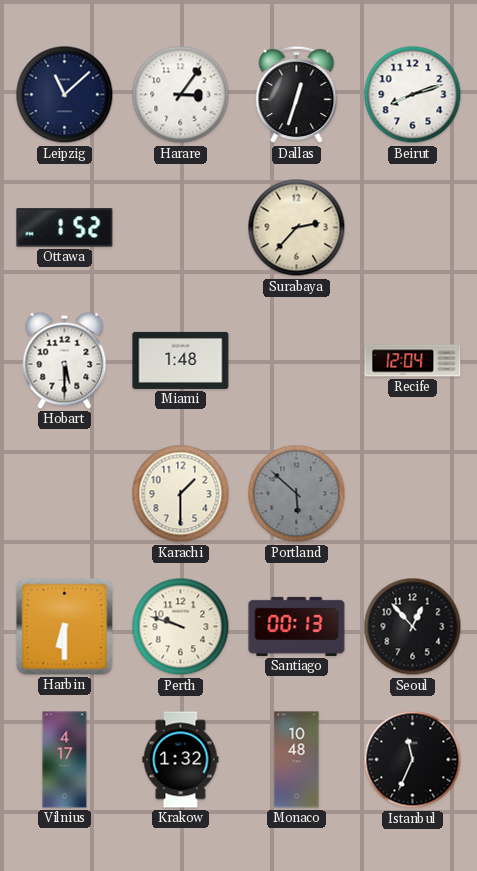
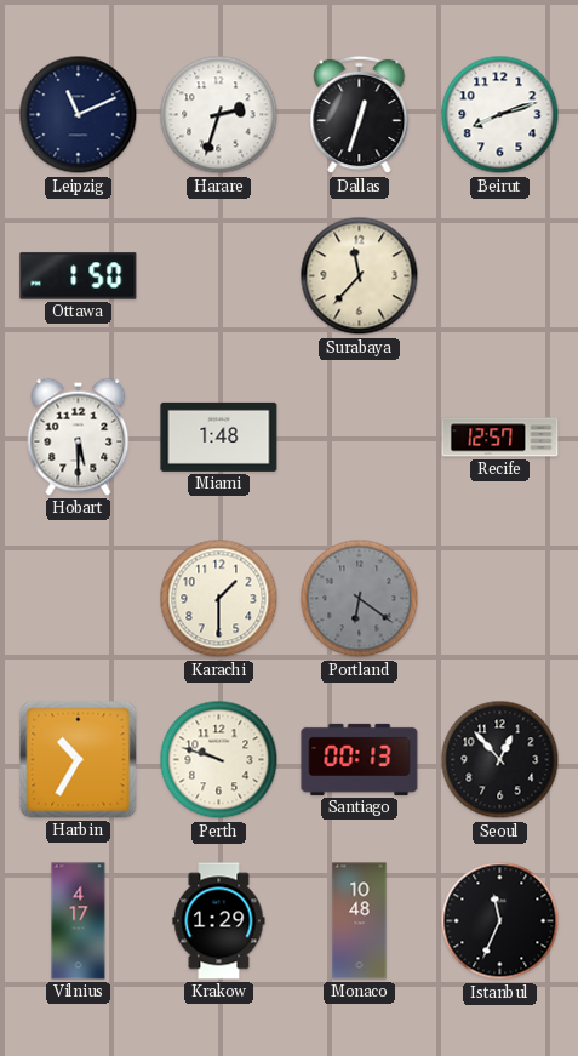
Leipzig: 11:08 -> 11:11
Harare: 3:06 -> 2:33
Ottawa: 1:52 -> 1:50
Surabaya: 2:37 -> 11:37
Recife: 12:04 -> 12:57
Portland: 5:52 -> 6:21
Harbin: 6:30 -> 10:35
Krakow: 1:32 -> 1:29
